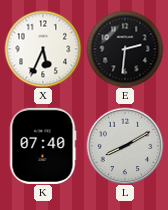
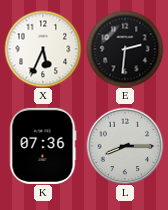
K: 07:40 -> 07:36
L: 8:10 -> 8:15
